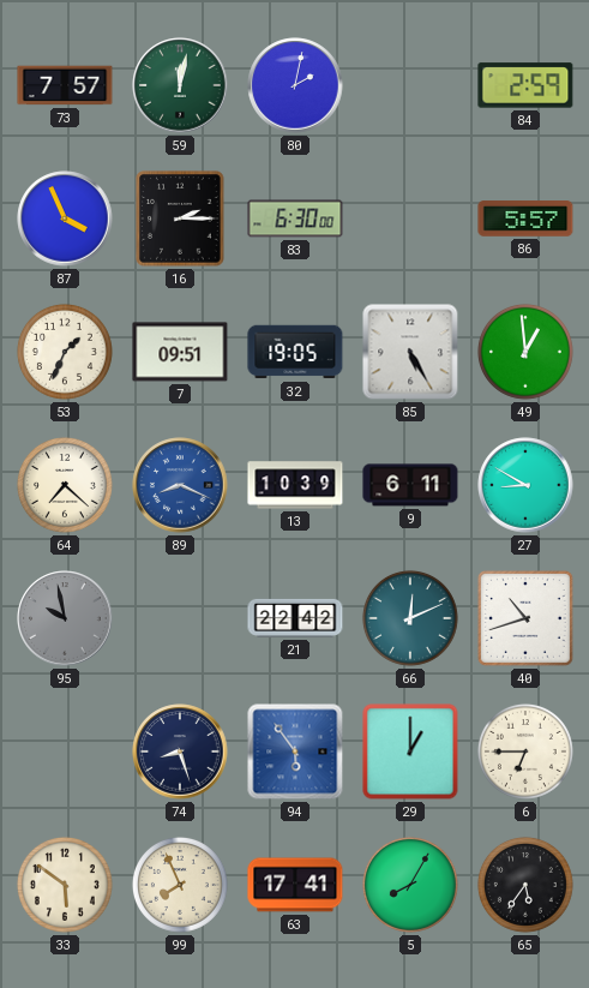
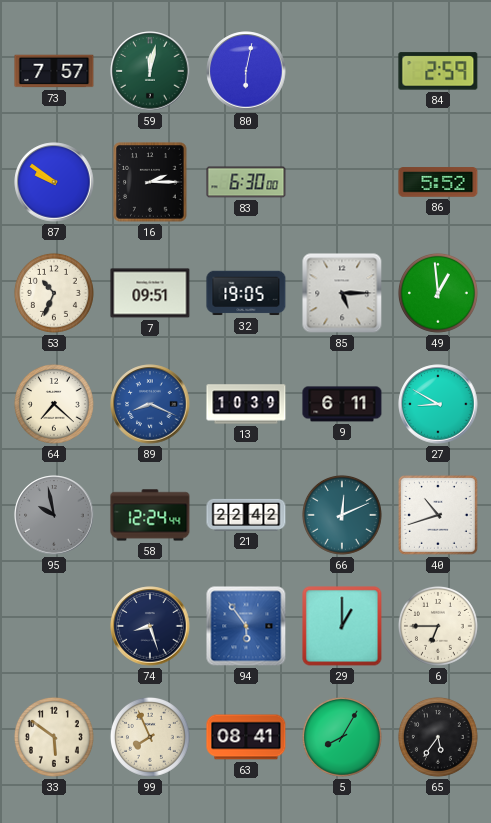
80: 2:02 -> 6:02
87: 3:56 -> 9:51
86: 5:57 -> 5:52
53: 1:34 -> 10:34
85: 5:25 -> 5:15
58: none -> 12:24
63: 17:41 -> 08:41
